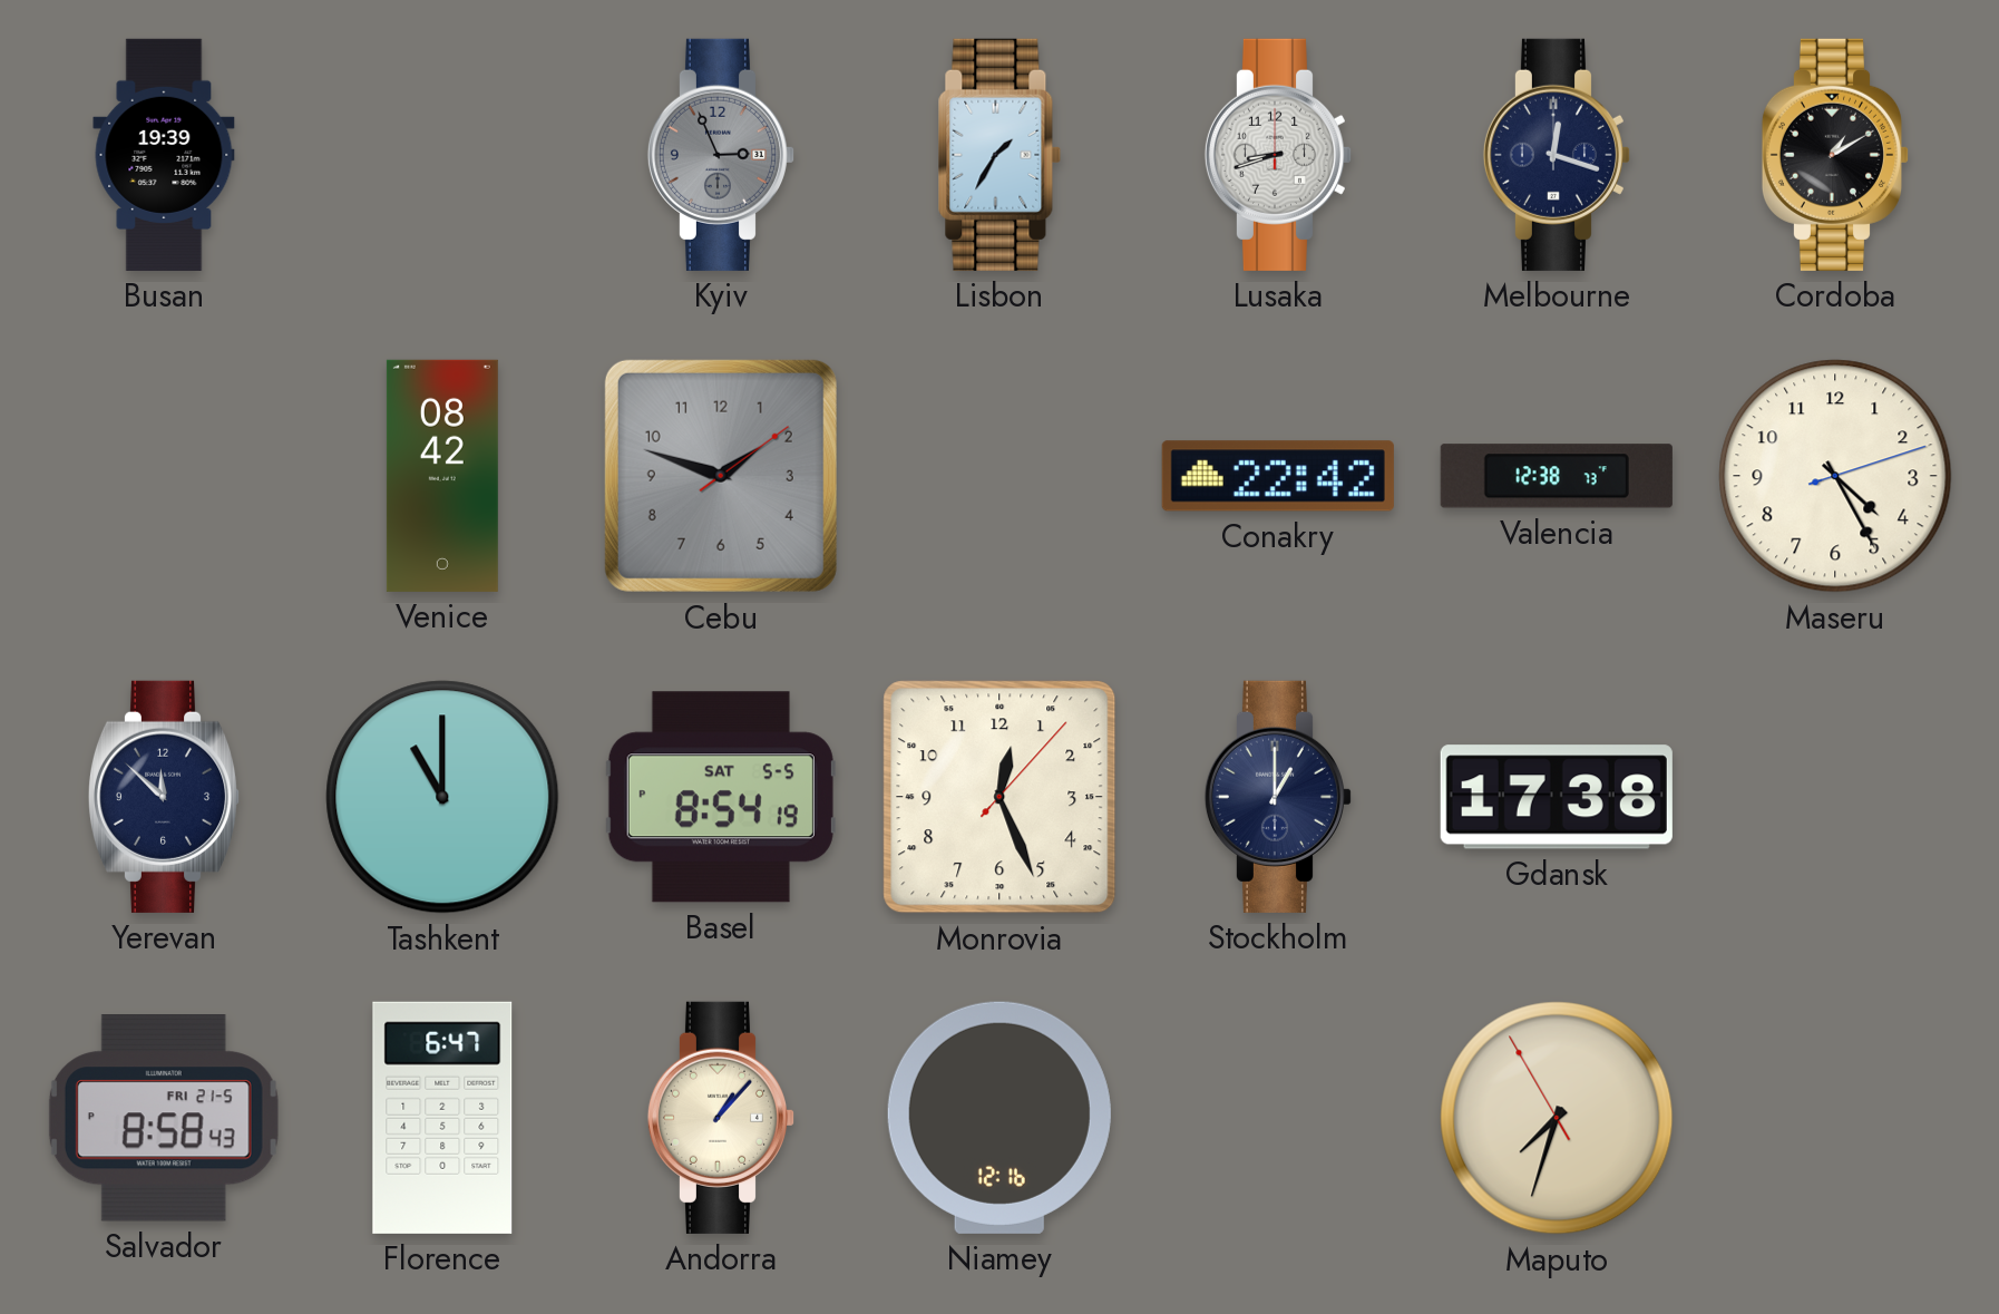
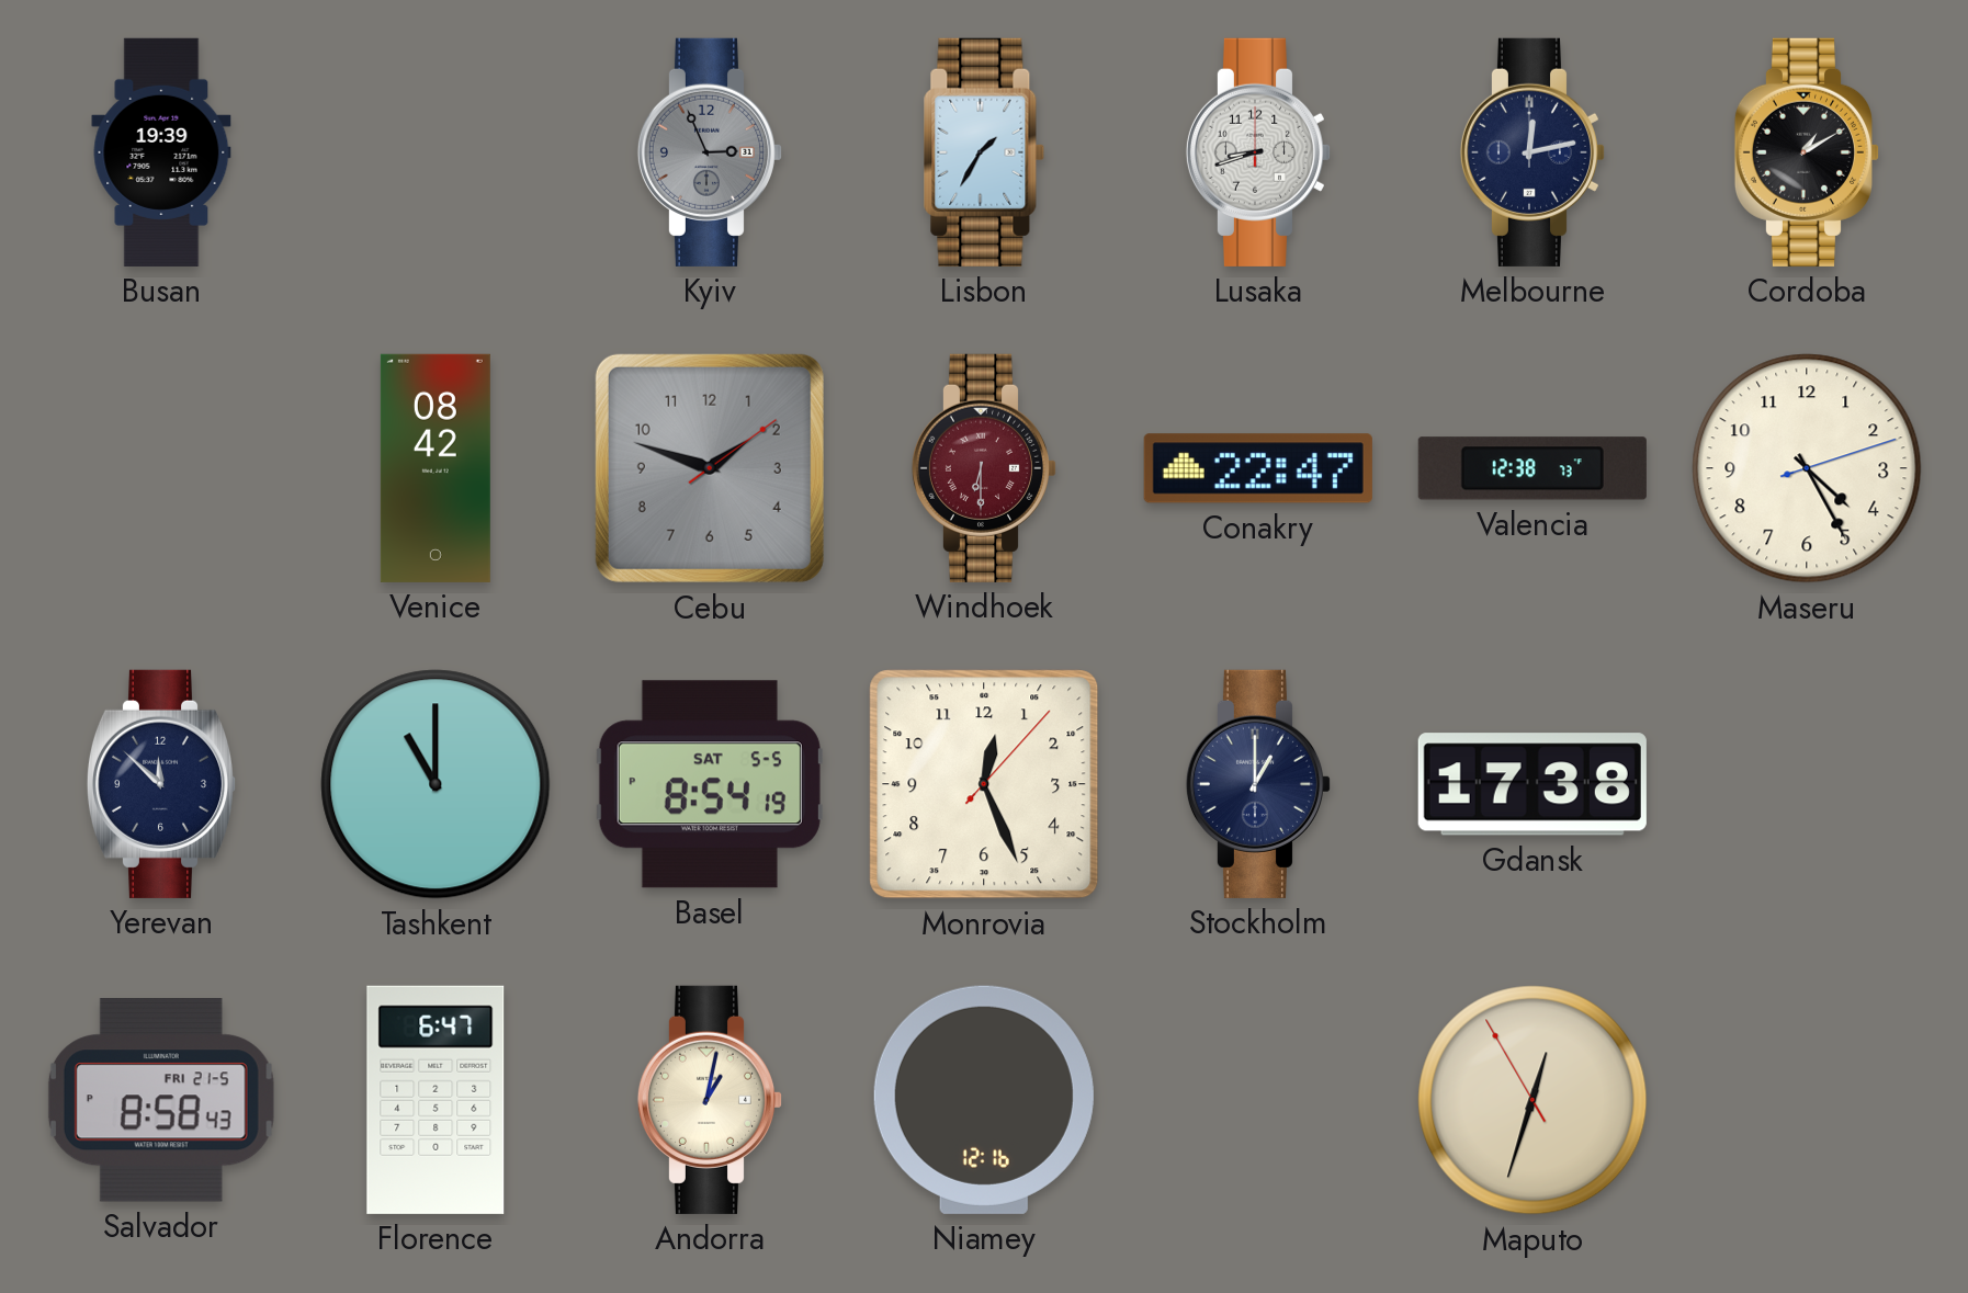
Melbourne: 12:18 -> 12:13
Windhoek: none -> 6:30
Conakry: 22:42 -> 22:47
Andorra: 1:07 -> 1:02
Maputo: 7:32 -> 12:32
